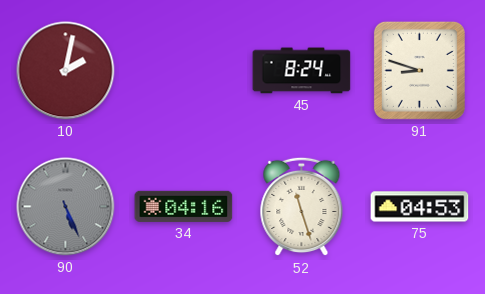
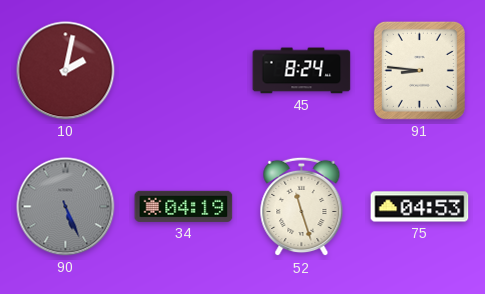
91: 8:48 -> 8:46
34: 04:16 -> 04:19
